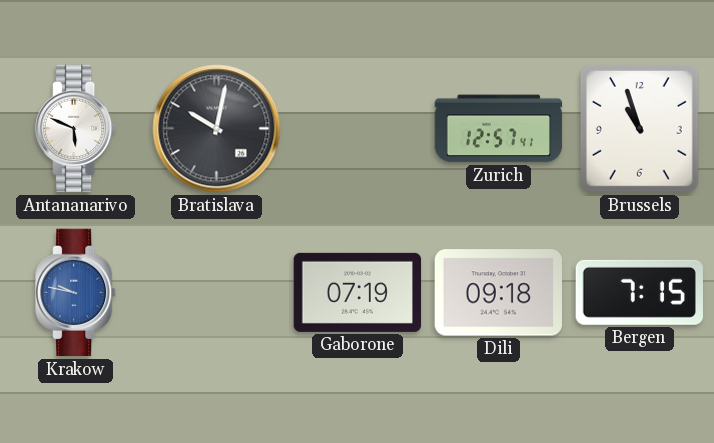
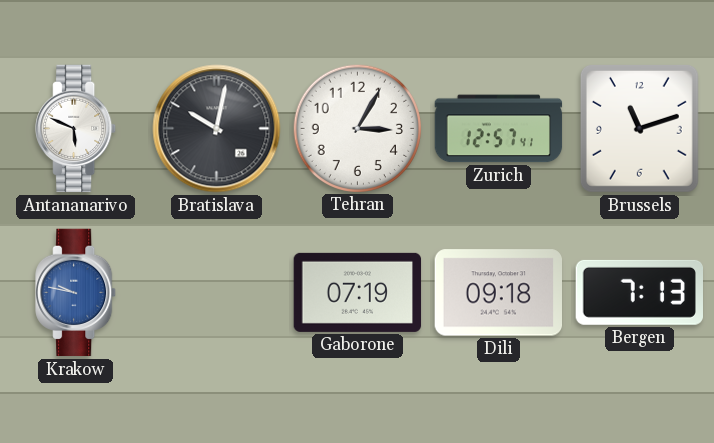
Tehran: none -> 3:05
Brussels: 10:57 -> 11:12
Bergen: 7:15 -> 7:13
